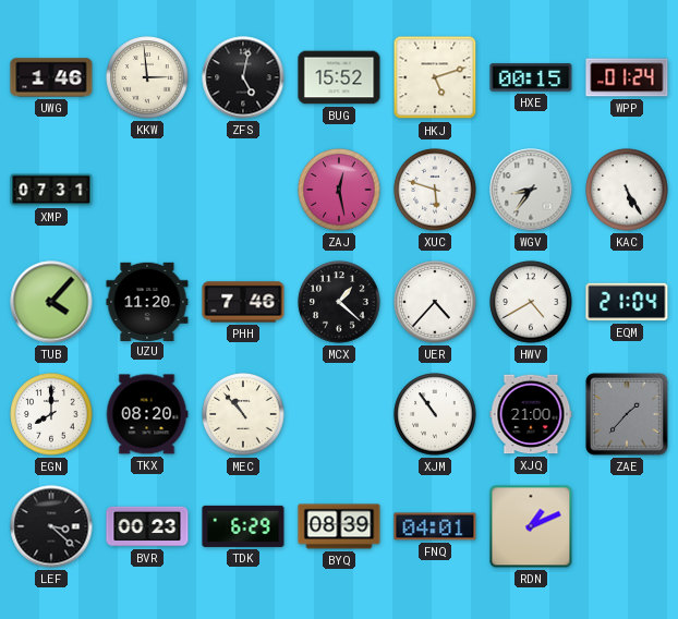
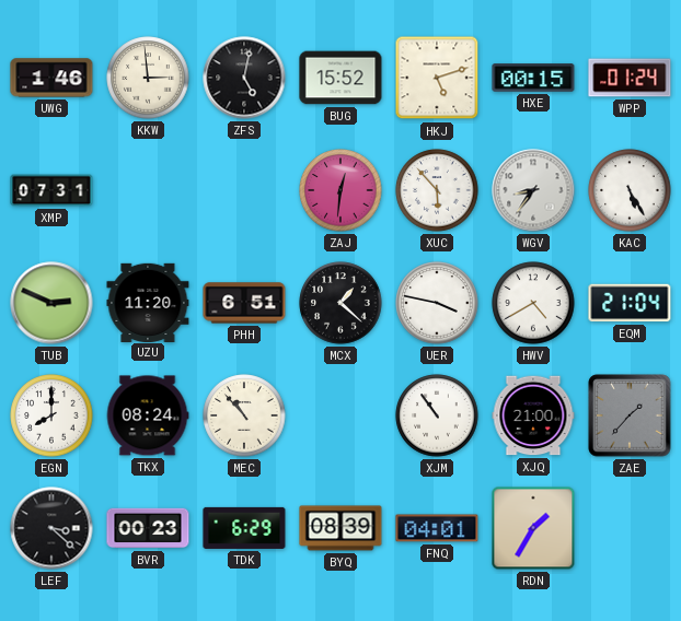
ZAJ: 12:28 -> 12:31
XUC: 5:48 -> 5:53
TUB: 4:07 -> 2:49
PHH: 7:46 -> 6:51
UER: 4:37 -> 3:47
TKX: 08:20 -> 08:24
RDN: 1:11 -> 1:35
